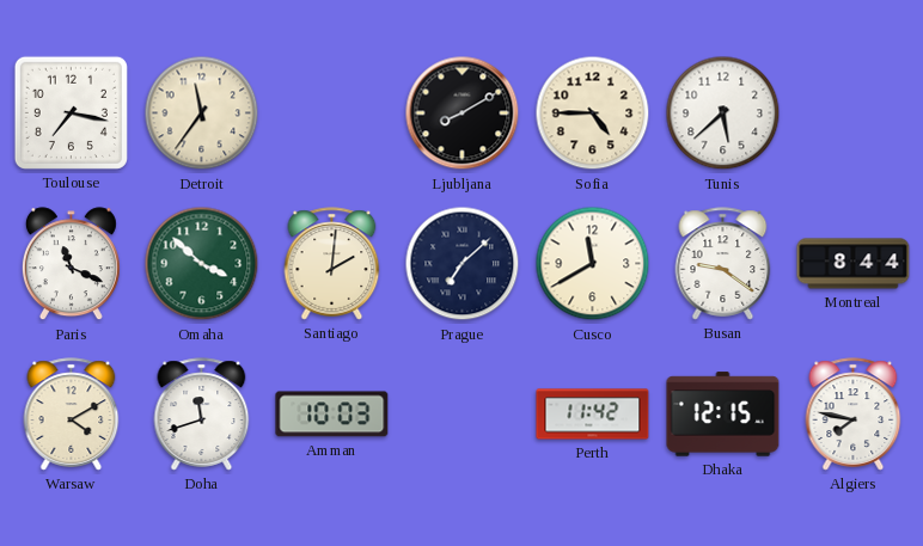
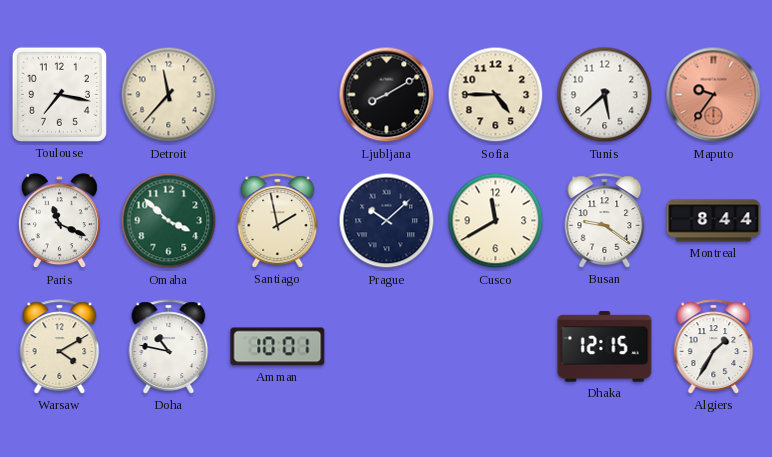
Detroit: 11:36 -> 11:37
Maputo: none -> 9:36
Santiago: 2:01 -> 1:58
Prague: 7:08 -> 10:08
Doha: 11:42 -> 10:47
Amman: 10:03 -> 10:01
Perth: 11:42 -> none
Algiers: 7:47 -> 1:35
